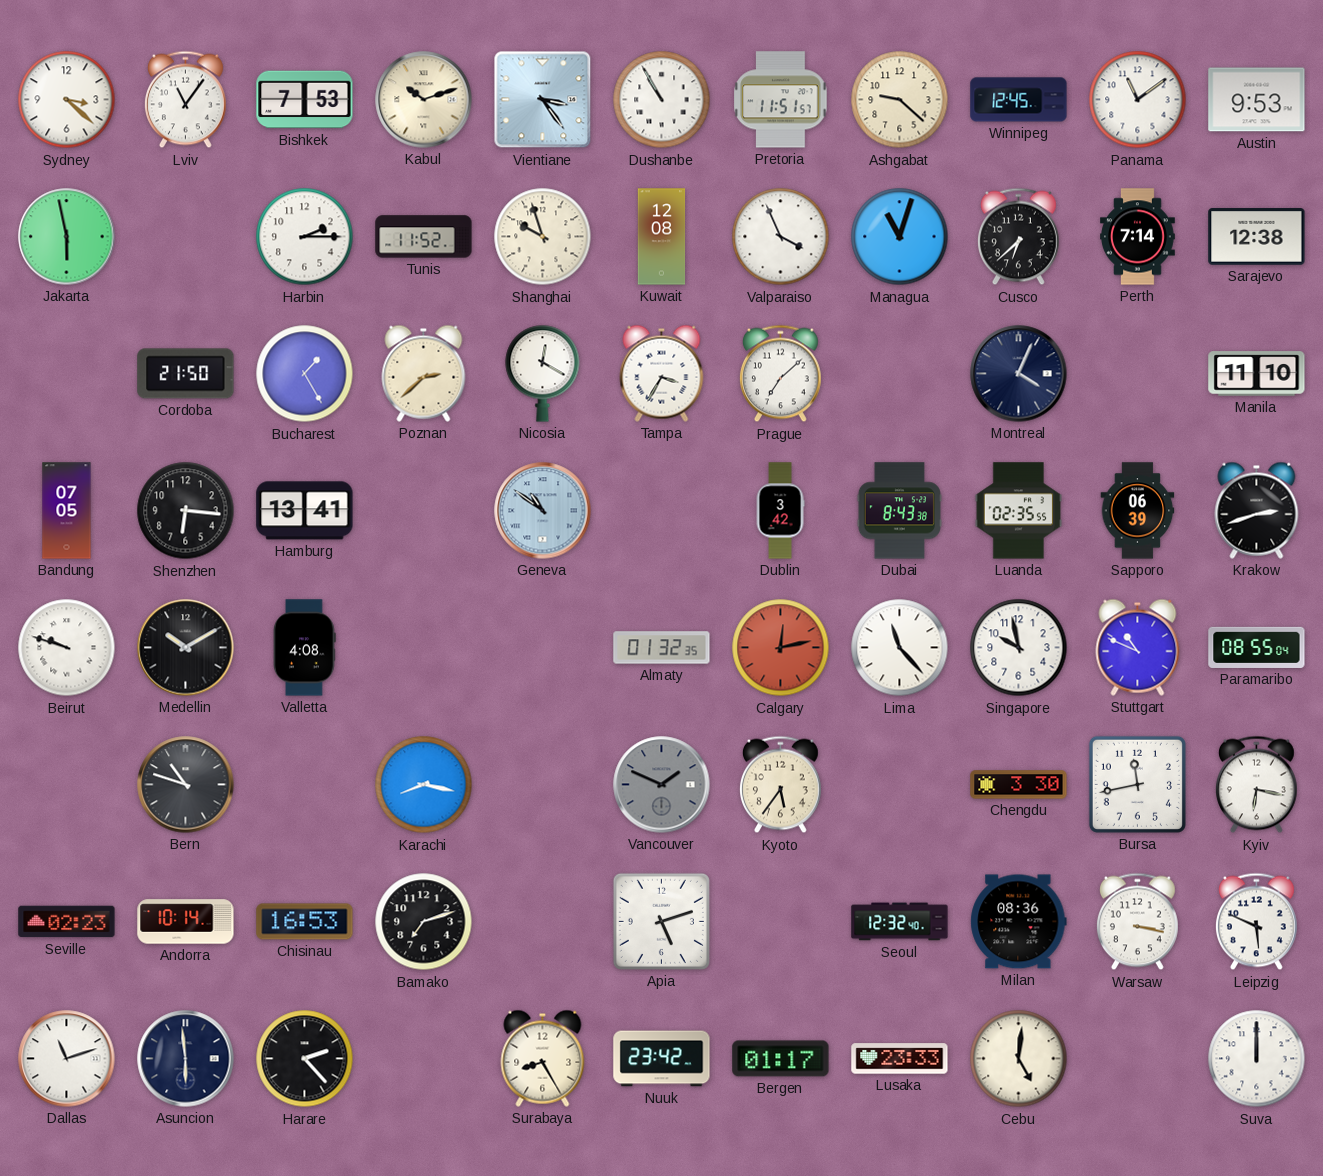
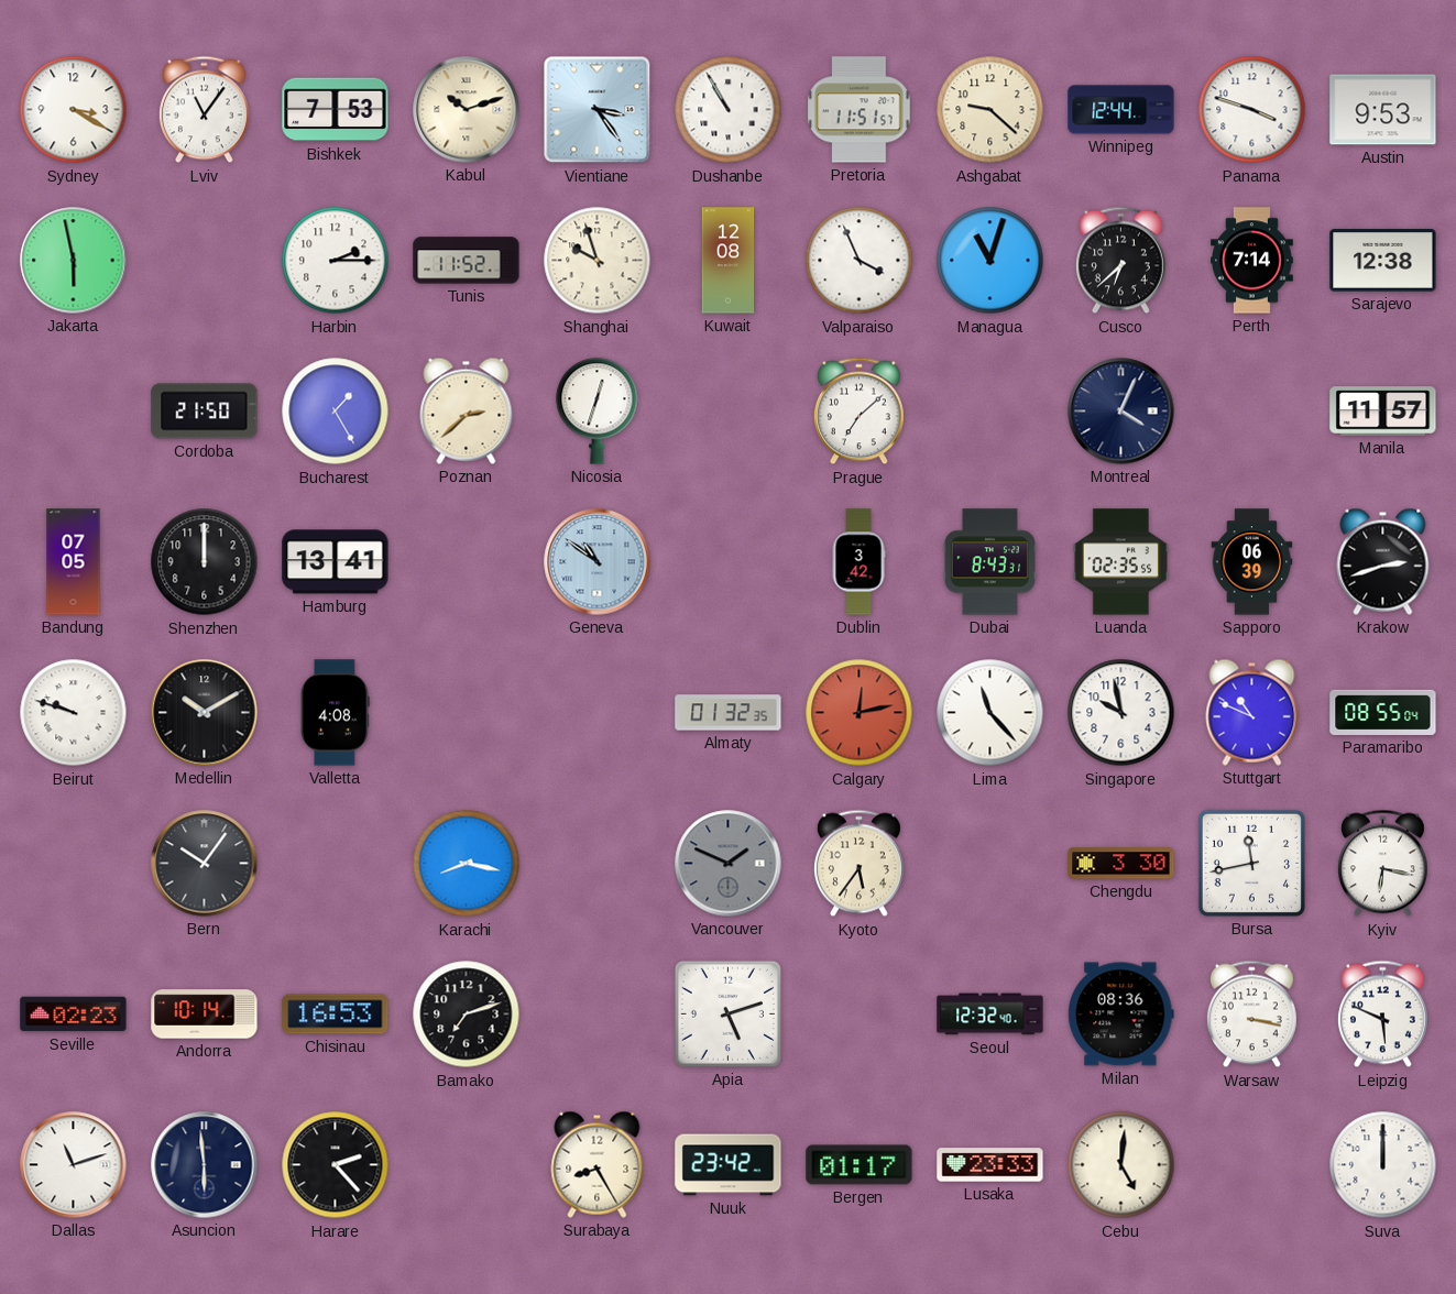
Sydney: 3:22 -> 3:20
Winnipeg: 12:45 -> 12:44
Panama: 11:09 -> 3:48
Nicosia: 12:20 -> 12:33
Tampa: 3:35 -> none
Manila: 11:10 -> 11:57
Shenzhen: 6:16 -> 12:00
Dubai: 8:43:38 -> 8:43:31
Bern: 10:48 -> 10:06
